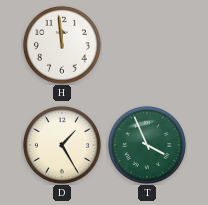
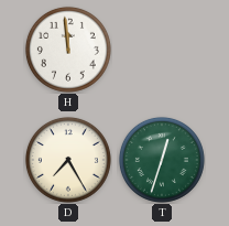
D: 1:25 -> 7:25
T: 3:56 -> 12:33
